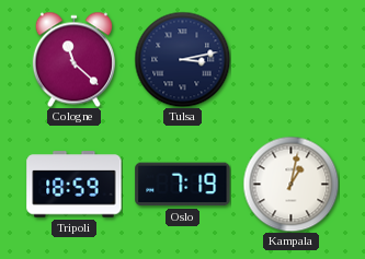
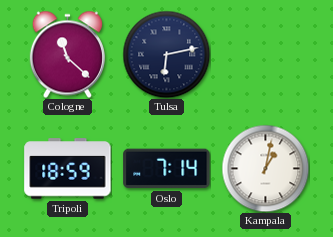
Tulsa: 3:13 -> 6:13
Oslo: 7:19 -> 7:14
